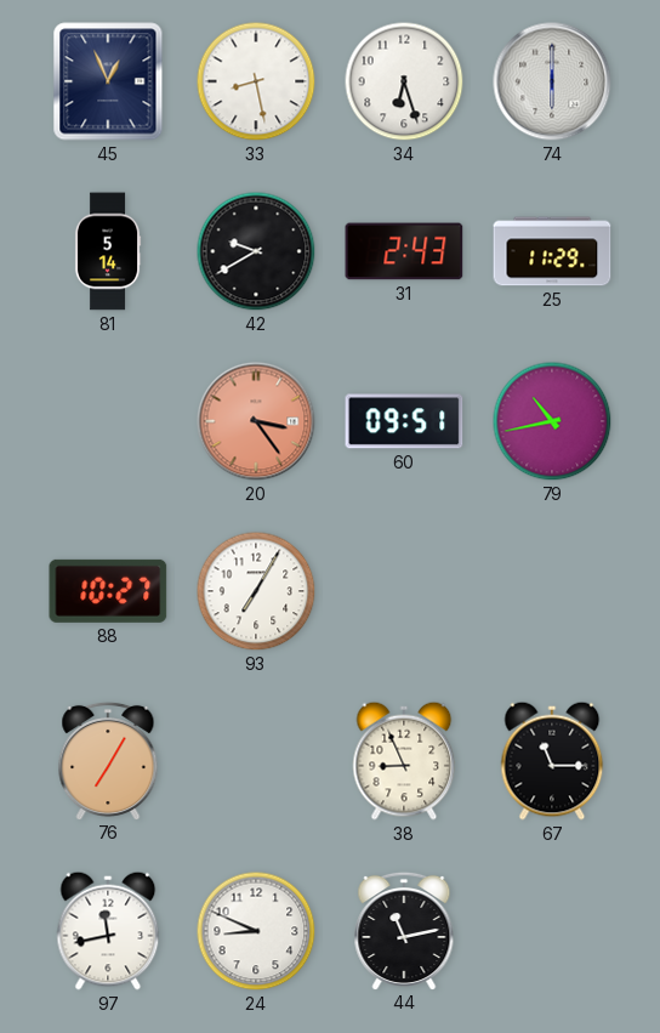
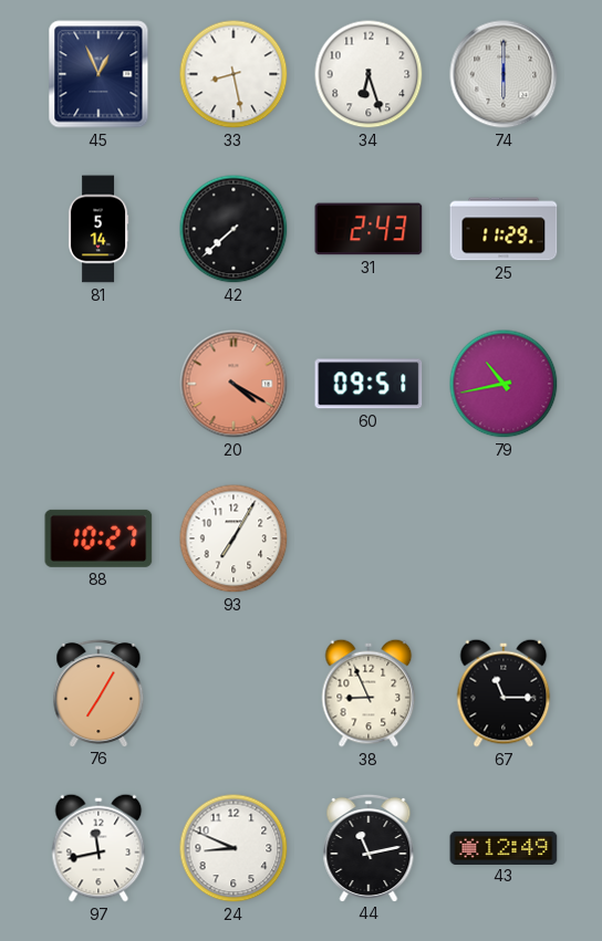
42: 9:40 -> 7:38
20: 3:24 -> 4:20
43: none -> 12:49
